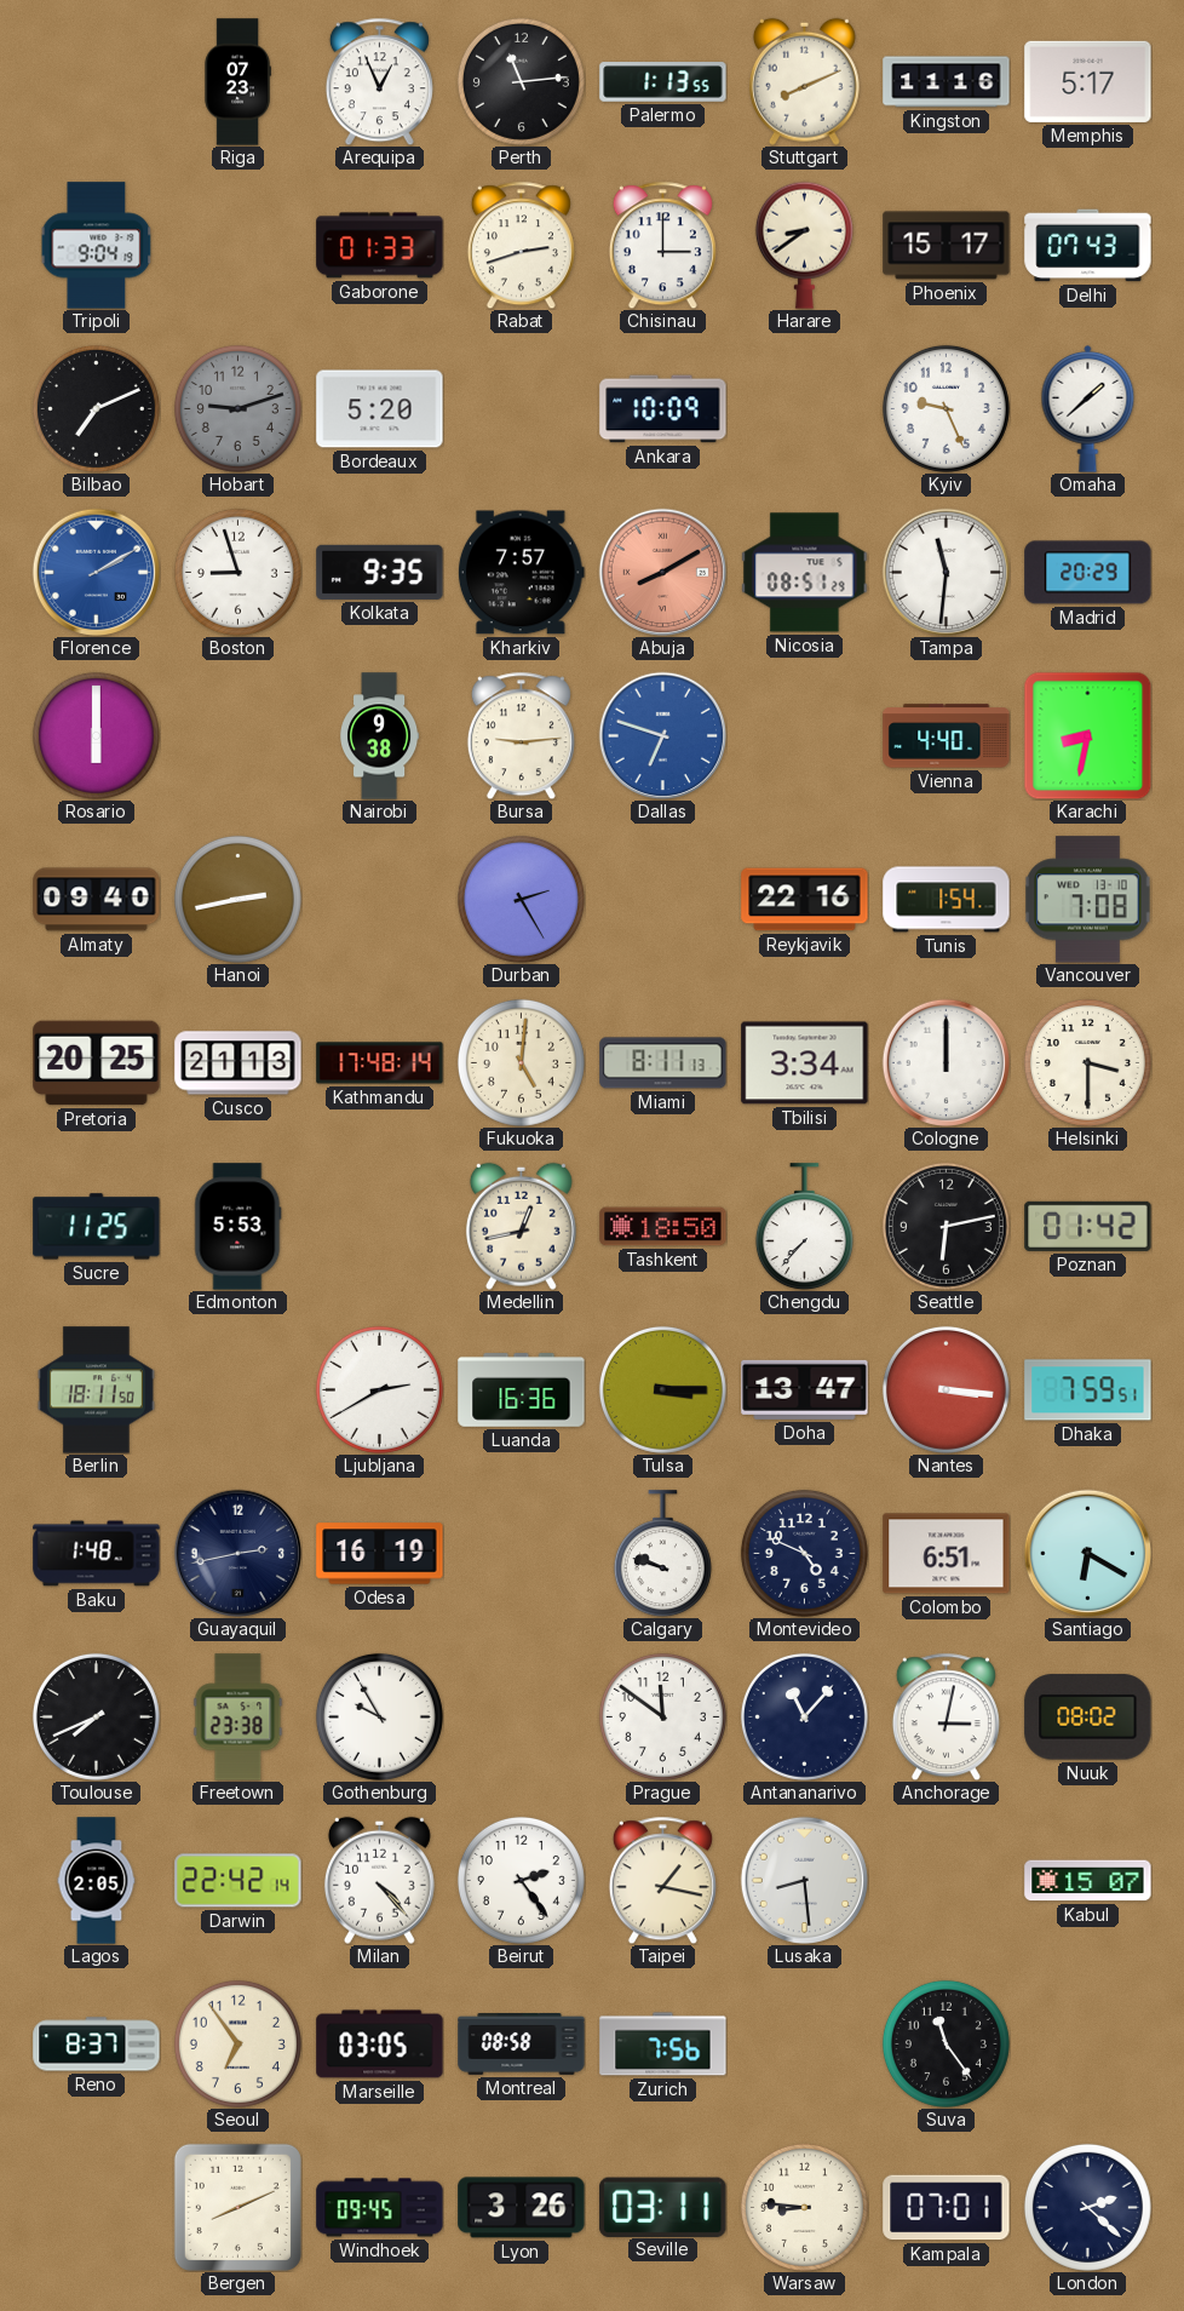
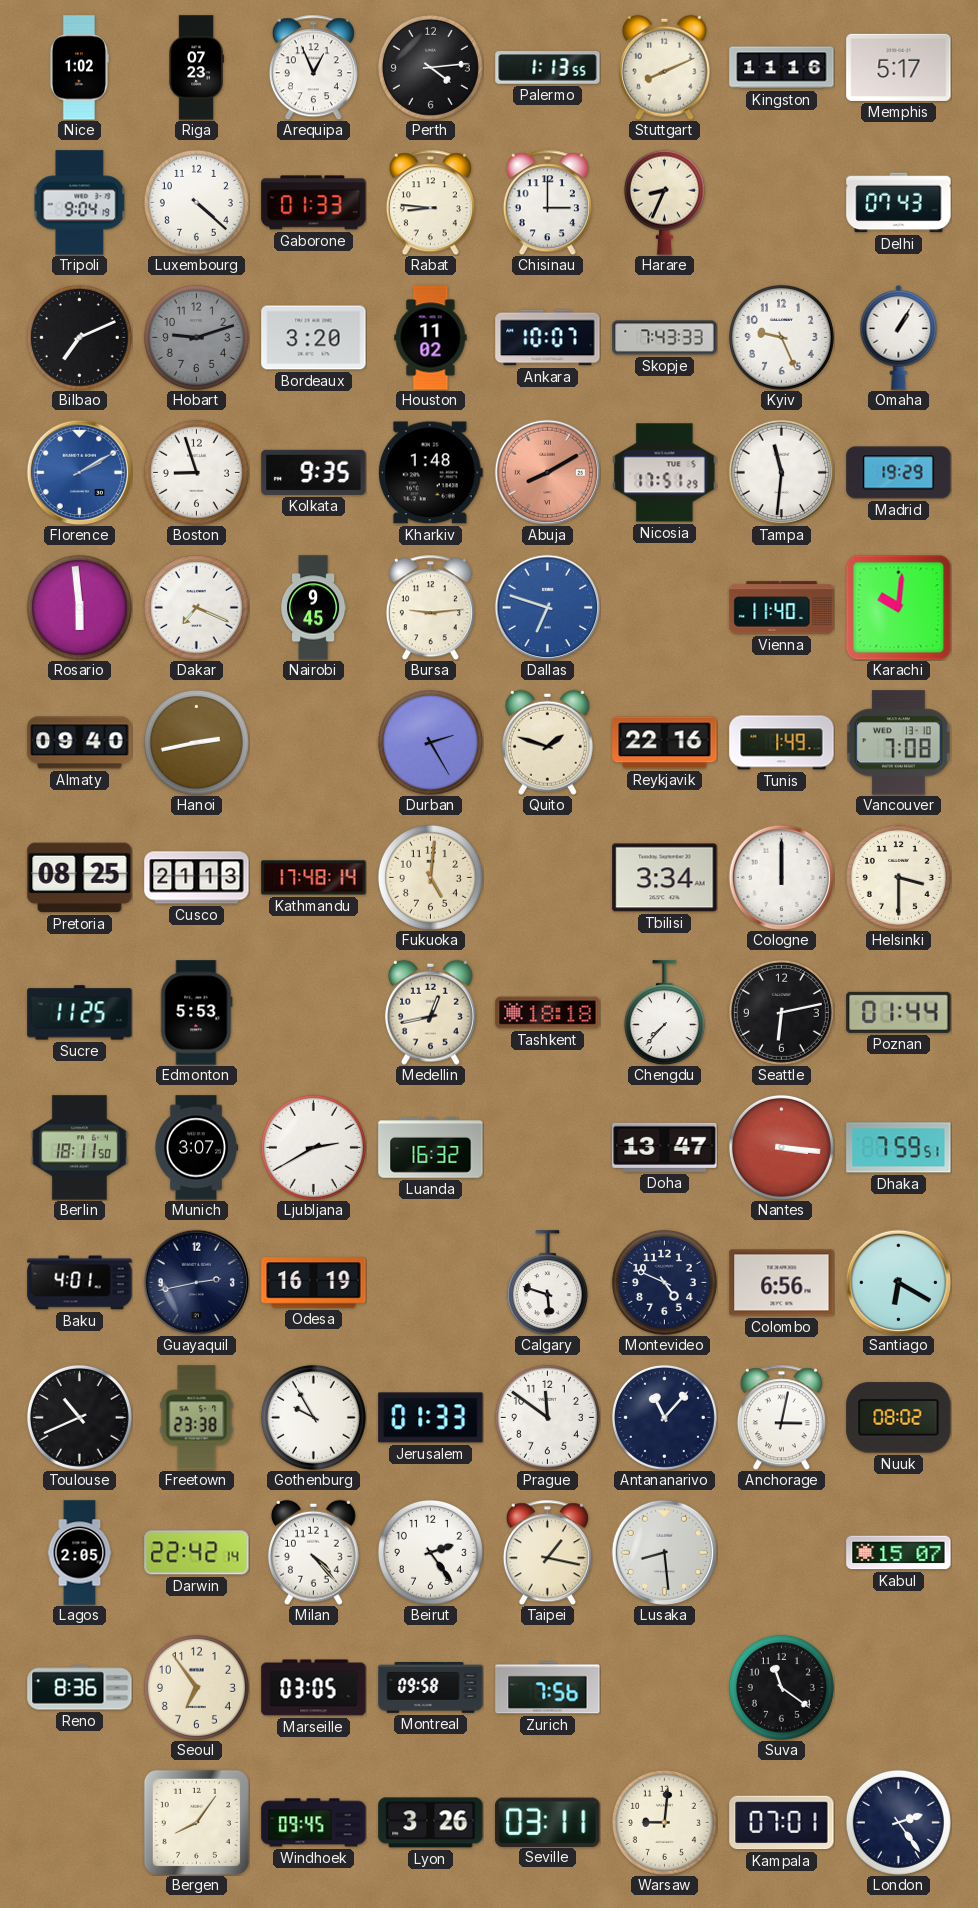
Nice: none -> 1:02
Perth: 11:14 -> 4:14
Luxembourg: none -> 4:22
Rabat: 2:42 -> 8:46
Harare: 8:39 -> 8:34
Phoenix: 15:17 -> none
Bordeaux: 5:20 -> 3:20
Houston: none -> 11:02
Ankara: 10:09 -> 10:07
Skopje: none -> 7:43
Omaha: 1:38 -> 1:05
Kharkiv: 7:57 -> 1:48
Nicosia: 08:51 -> 17:51
Madrid: 20:29 -> 19:29
Rosario: 6:00 -> 5:59
Dakar: none -> 7:19
Nairobi: 9:38 -> 9:45
Vienna: 4:40 -> 11:40
Karachi: 8:32 -> 10:01
Quito: none -> 1:48
Tunis: 1:54 -> 1:49
Pretoria: 20:25 -> 08:25
Miami: 8:11 -> none
Tashkent: 18:50 -> 18:18
Poznan: 01:42 -> 01:44
Munich: none -> 3:07
Luanda: 16:36 -> 16:32
Tulsa: 3:15 -> none
Baku: 1:48 -> 4:01
Calgary: 9:48 -> 5:48
Colombo: 6:51 -> 6:56
Toulouse: 7:41 -> 10:41
Jerusalem: none -> 01:33
Reno: 8:37 -> 8:36
Montreal: 08:58 -> 09:58
Suva: 11:24 -> 11:21
Bergen: 8:11 -> 8:06
Warsaw: 8:46 -> 9:01
London: 2:22 -> 2:24
